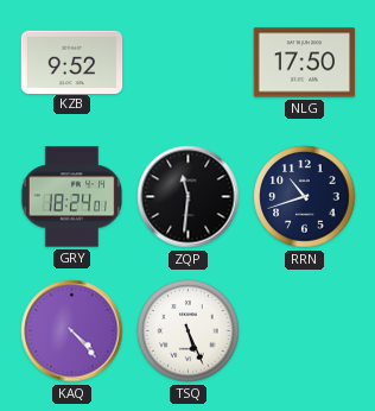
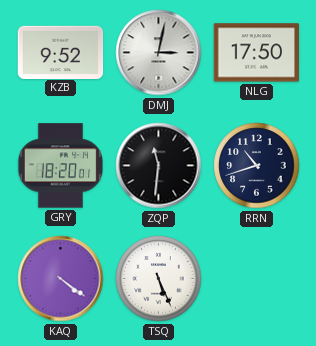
DMJ: none -> 3:02
GRY: 18:24 -> 18:20
KAQ: 4:23 -> 4:21
